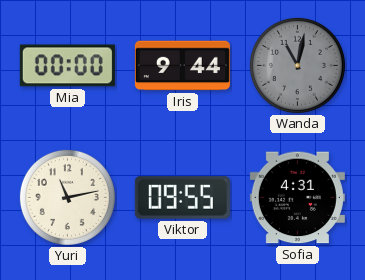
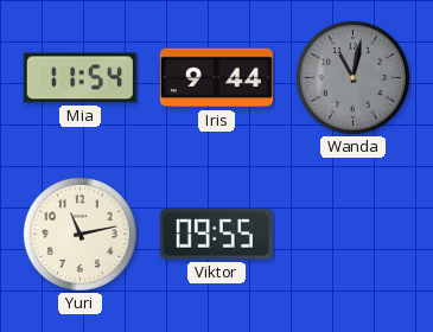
Mia: 00:00 -> 11:54
Sofia: 4:31 -> none
